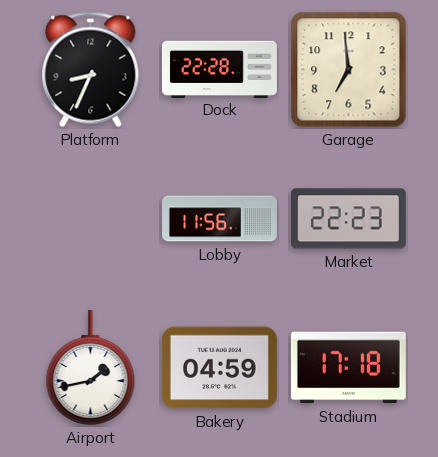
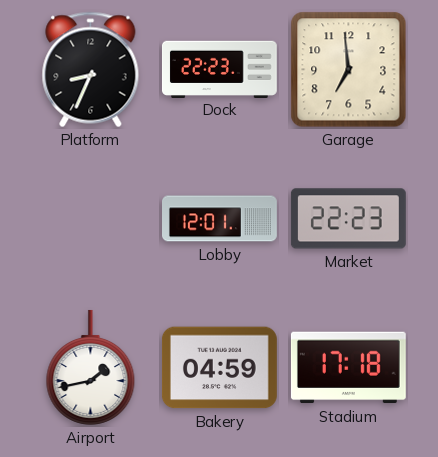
Dock: 22:28 -> 22:23
Lobby: 11:56 -> 12:01
